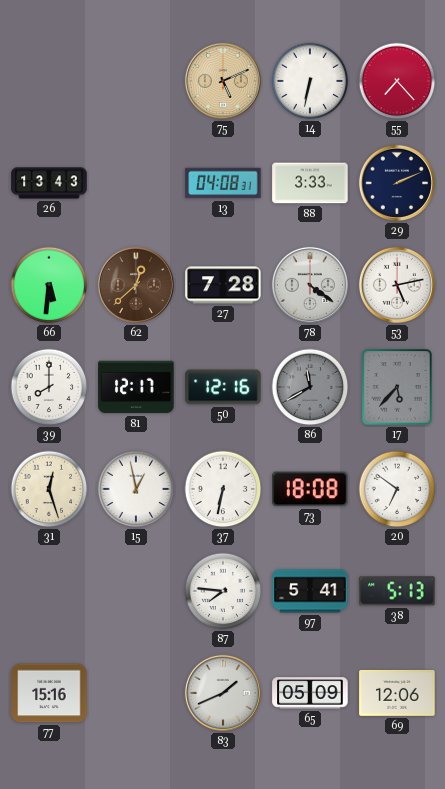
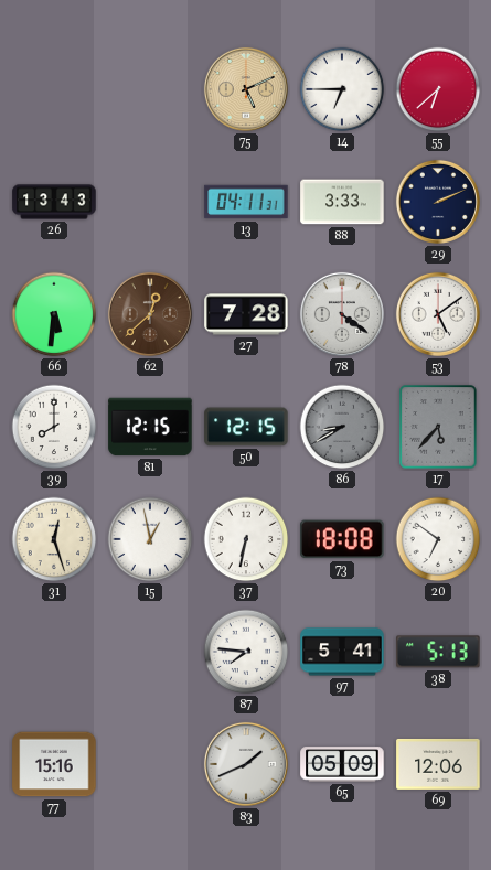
14: 6:32 -> 6:45
55: 7:23 -> 6:38
13: 04:08 -> 04:11
53: 5:13 -> 5:09
81: 12:17 -> 12:15
50: 12:16 -> 12:15
86: 11:40 -> 8:40
